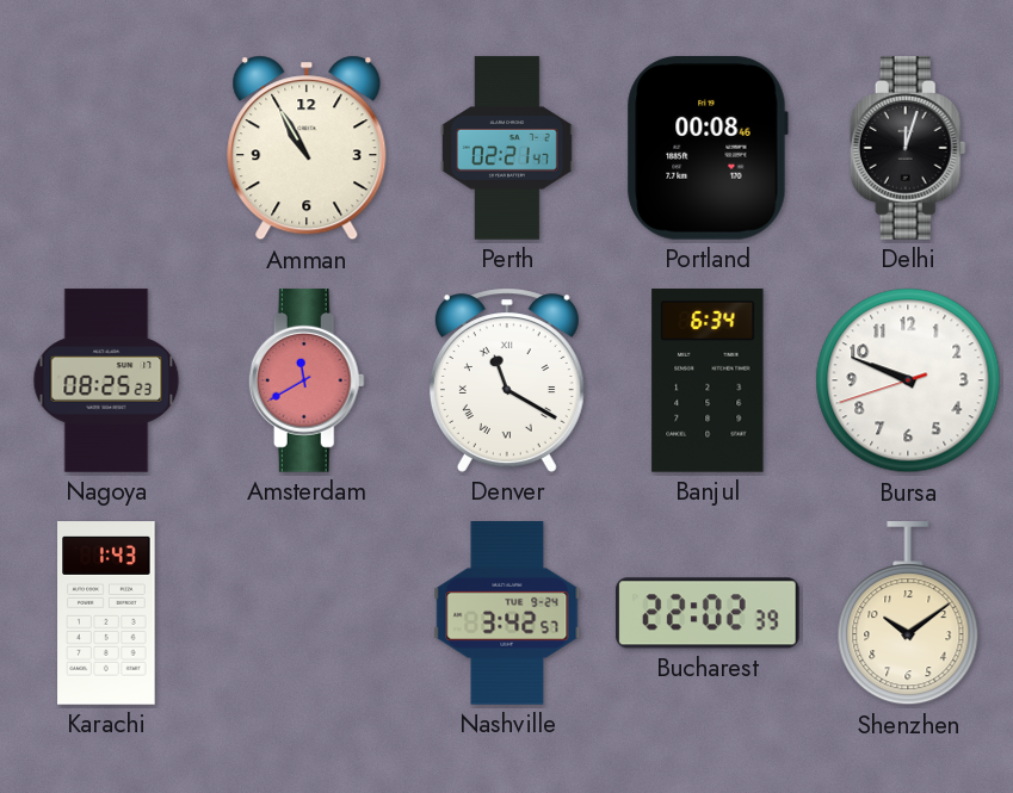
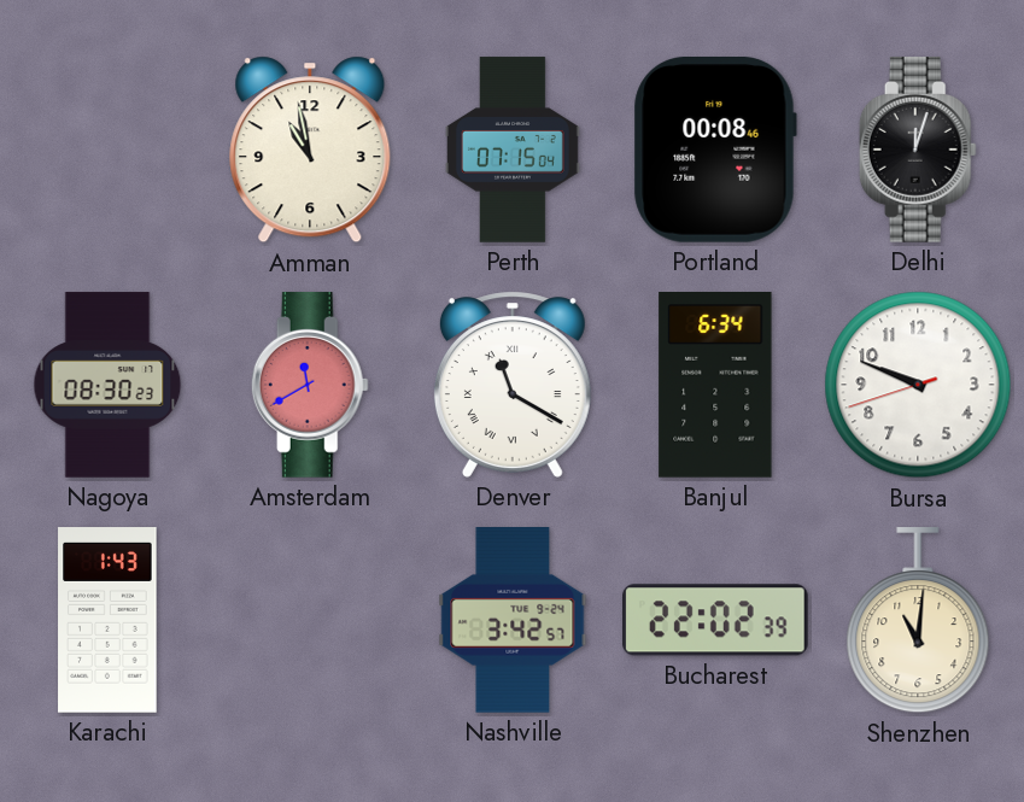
Amman: 10:55 -> 10:58
Perth: 02:21 -> 07:15
Nagoya: 08:25 -> 08:30
Shenzhen: 10:09 -> 11:01
